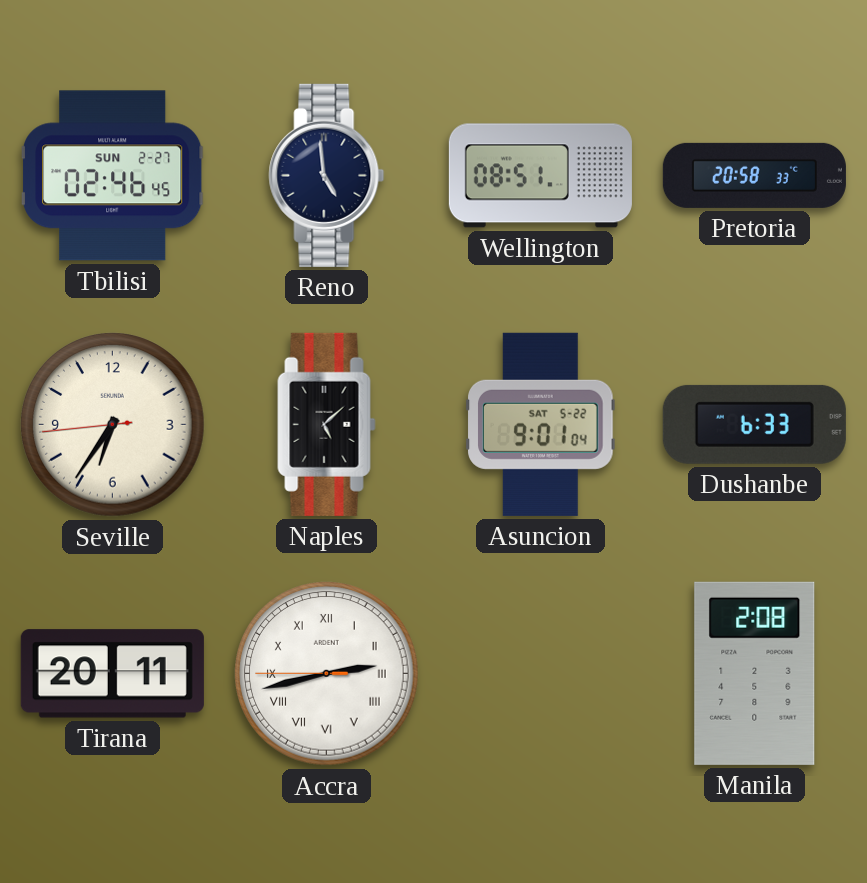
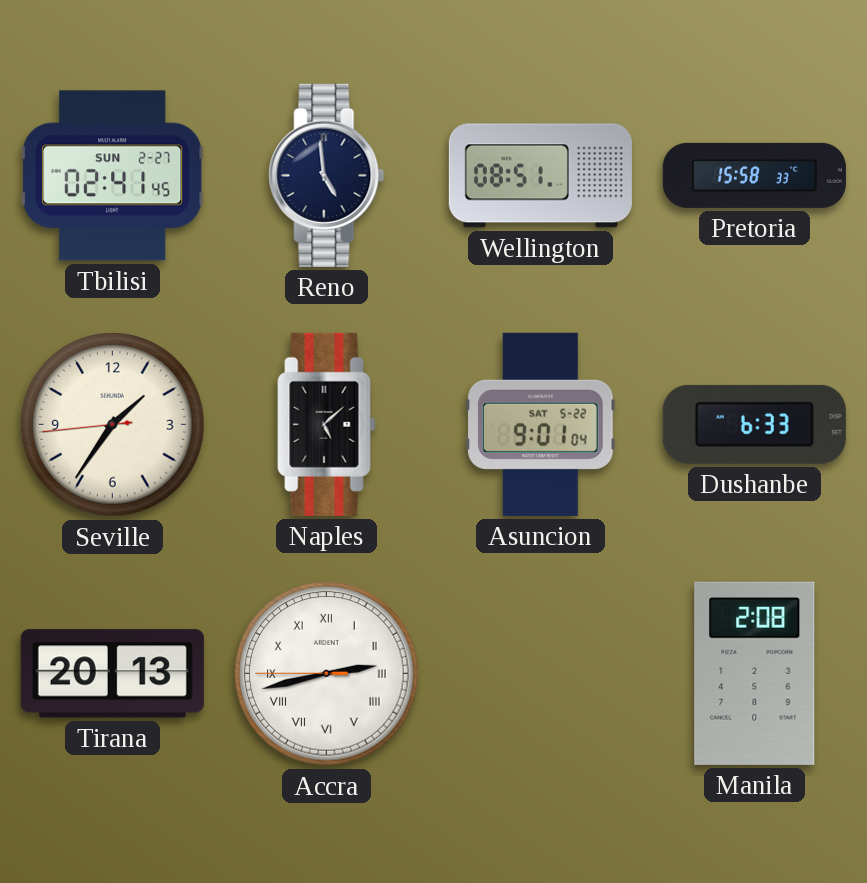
Tbilisi: 02:46 -> 02:41
Pretoria: 20:58 -> 15:58
Seville: 6:35 -> 1:35
Tirana: 20:11 -> 20:13
